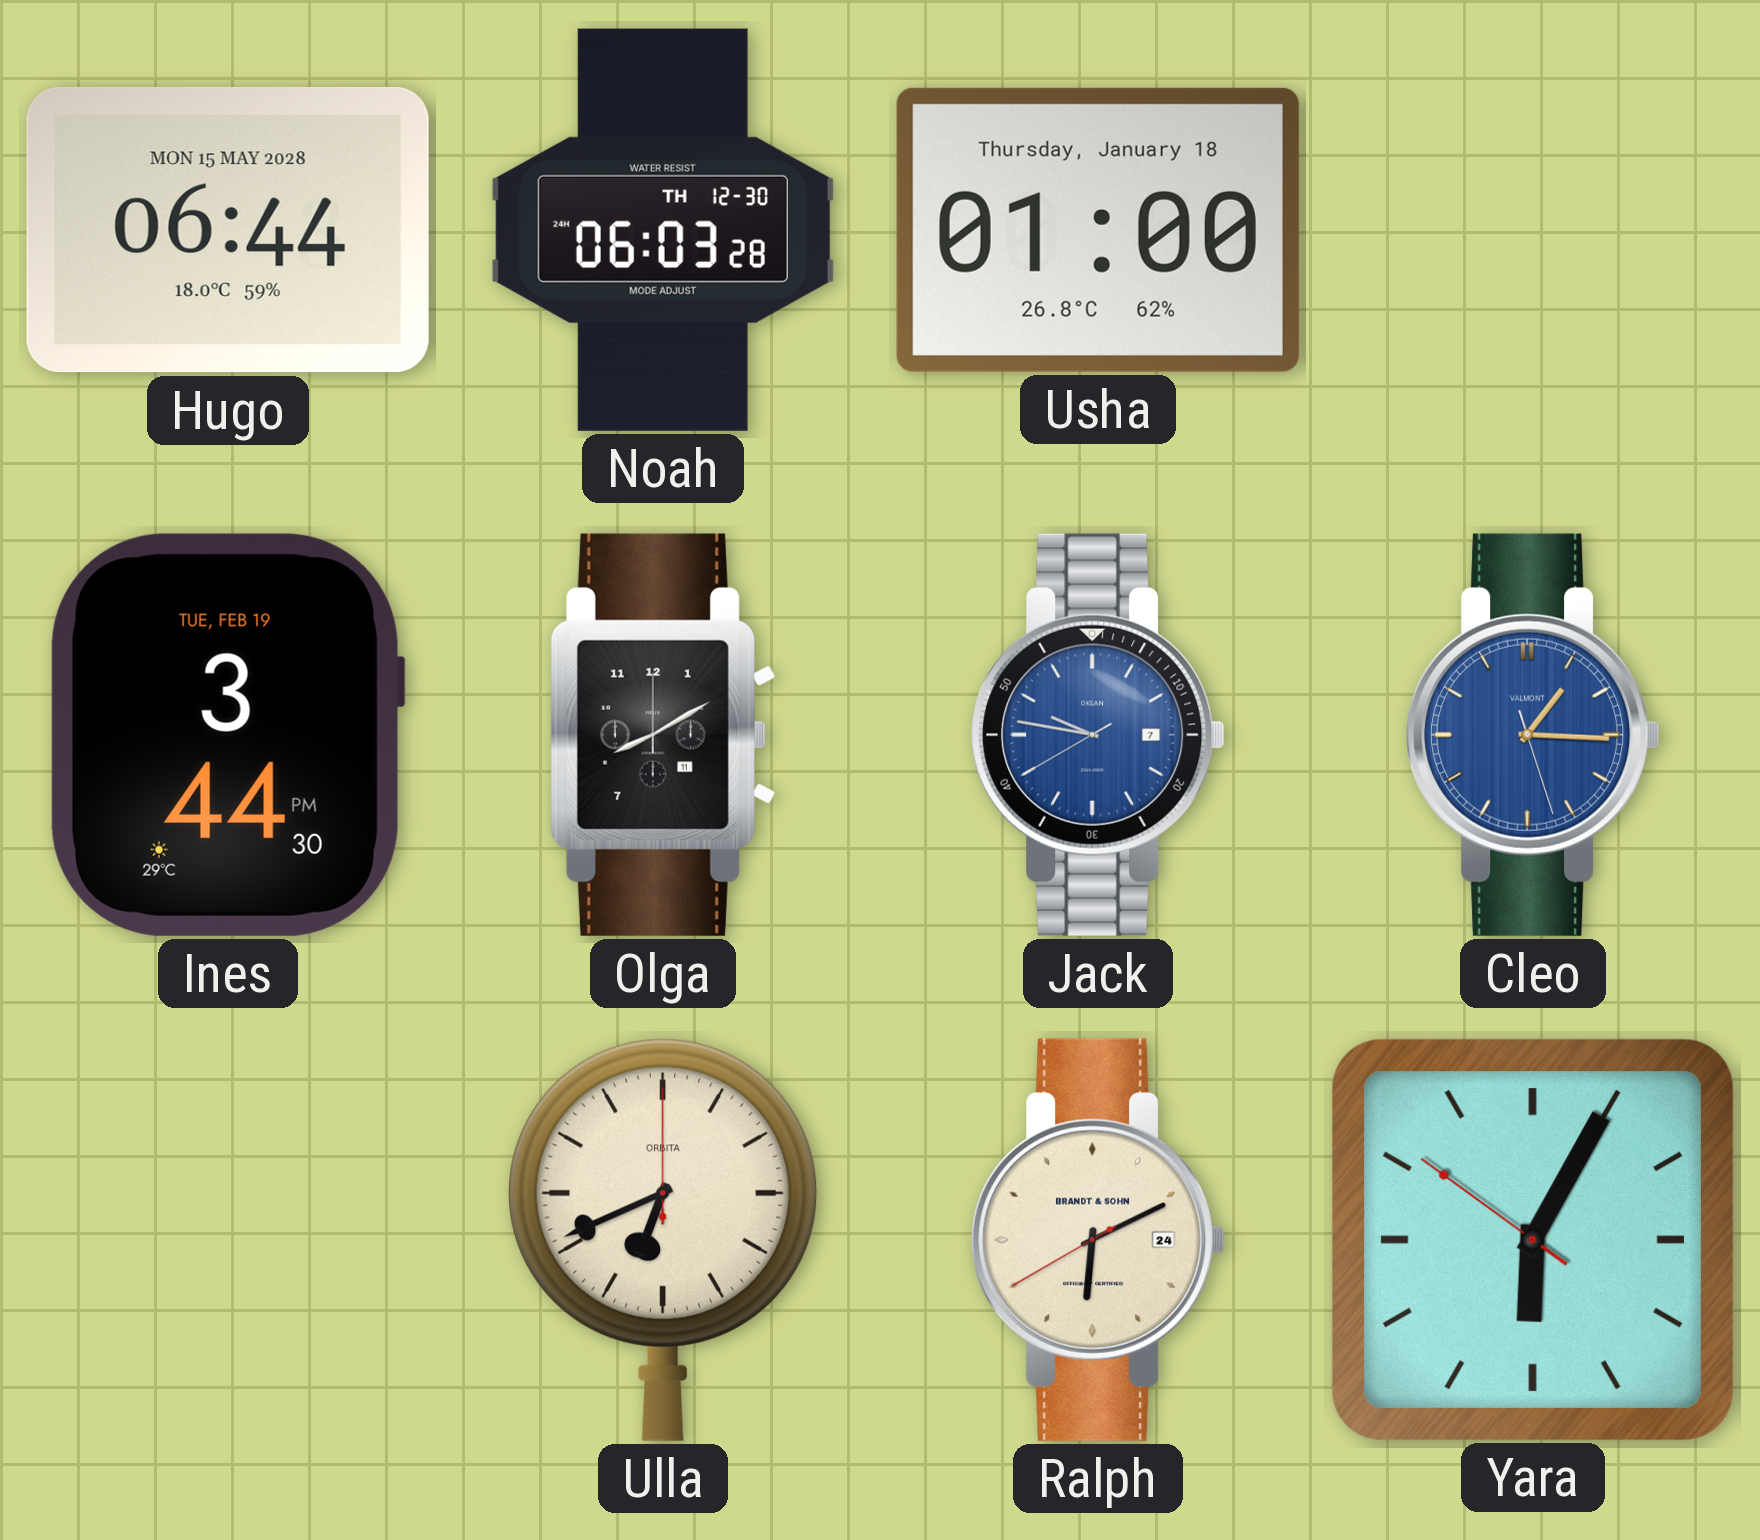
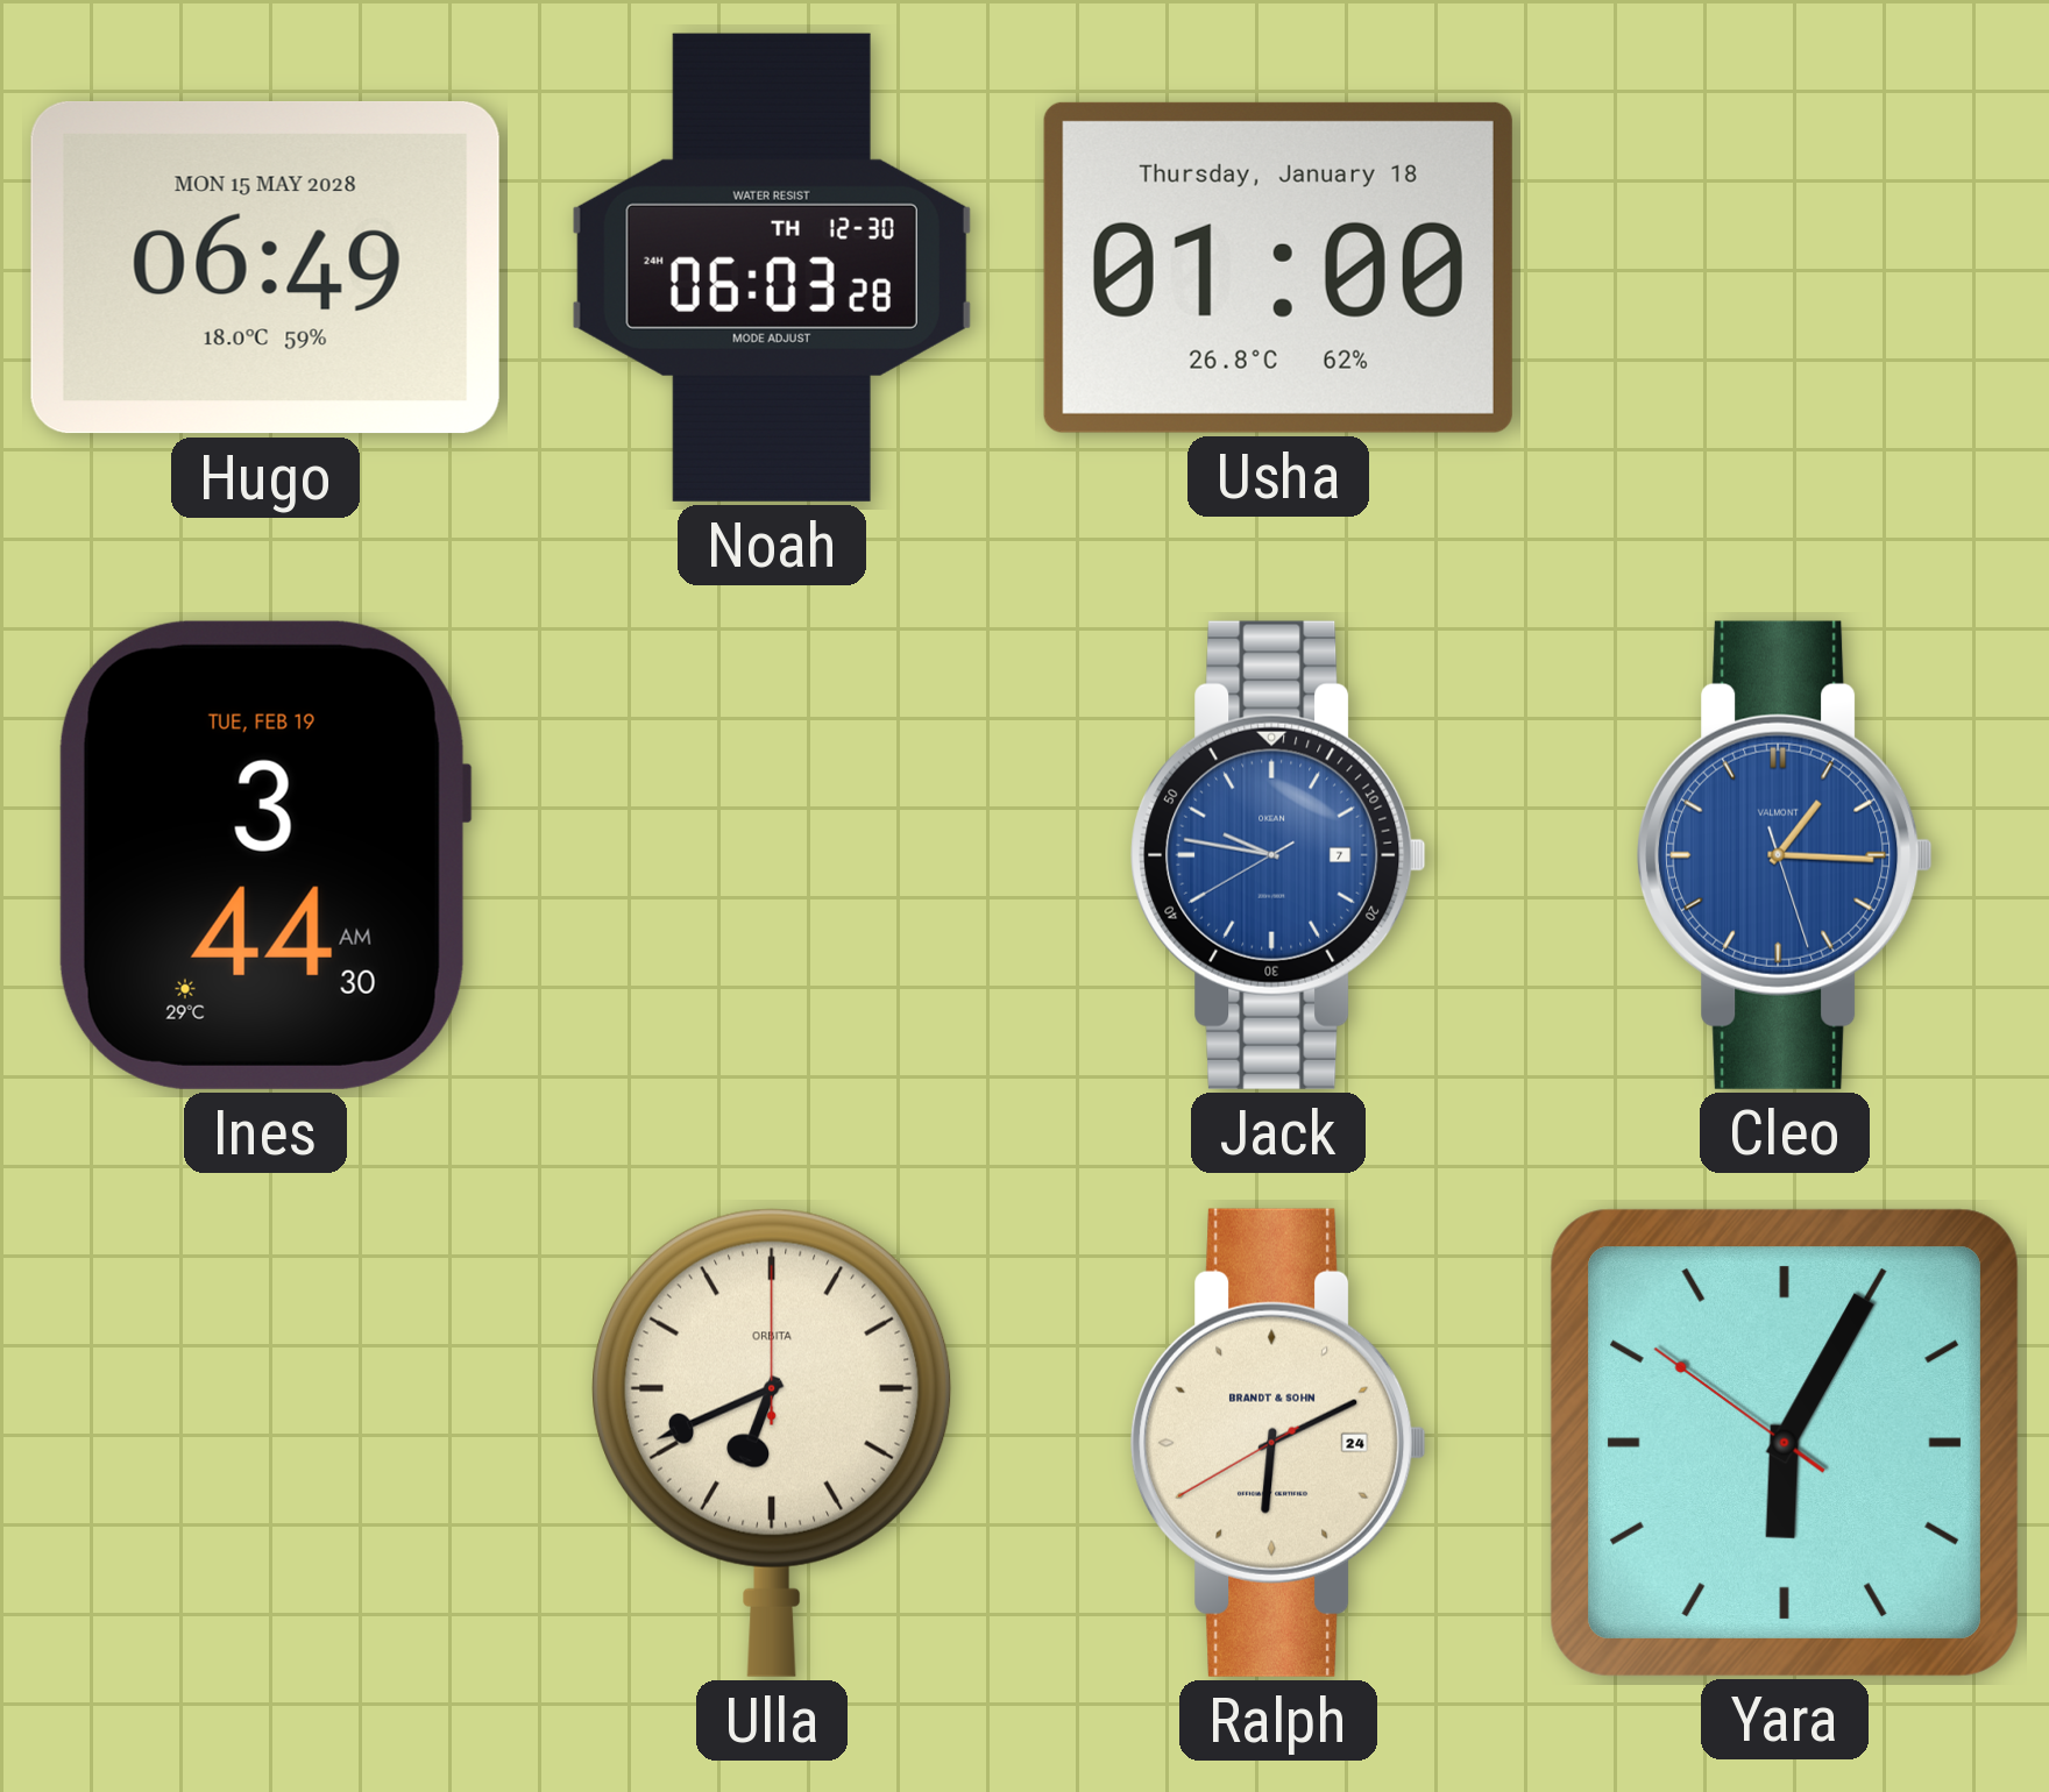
Hugo: 06:44 -> 06:49
Ines: 3:44:30 PM -> 3:44:30 AM
Olga: 8:10 -> none
